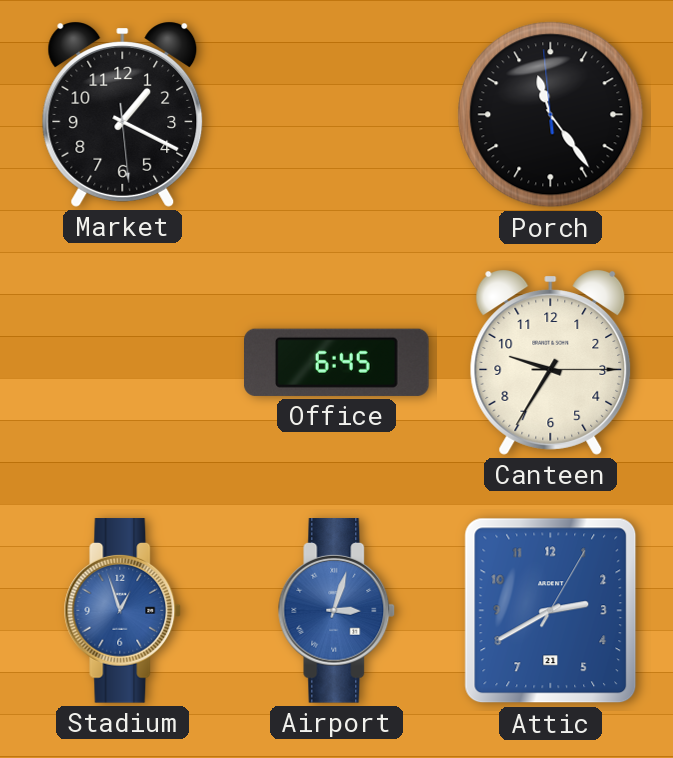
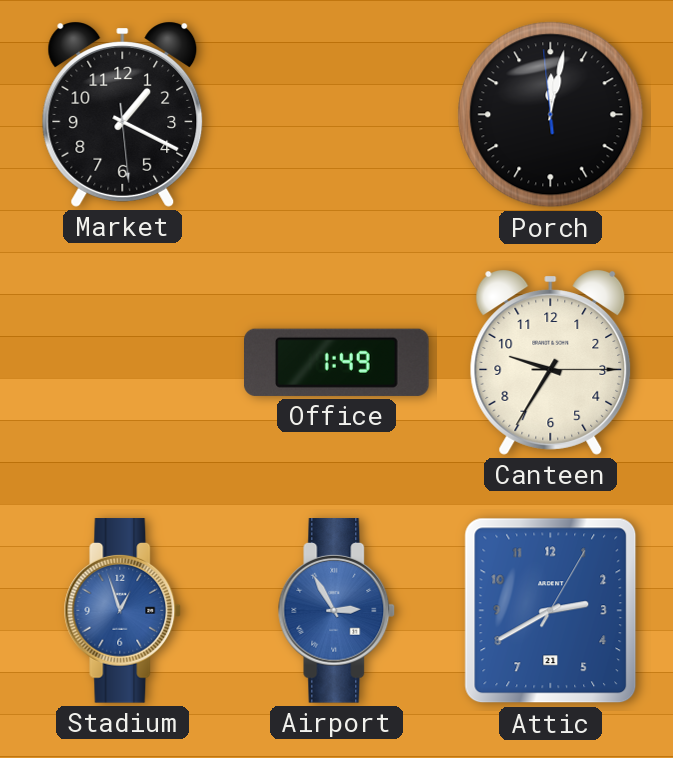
Porch: 11:23 -> 12:01
Office: 6:45 -> 1:49
Airport: 3:03 -> 2:55
